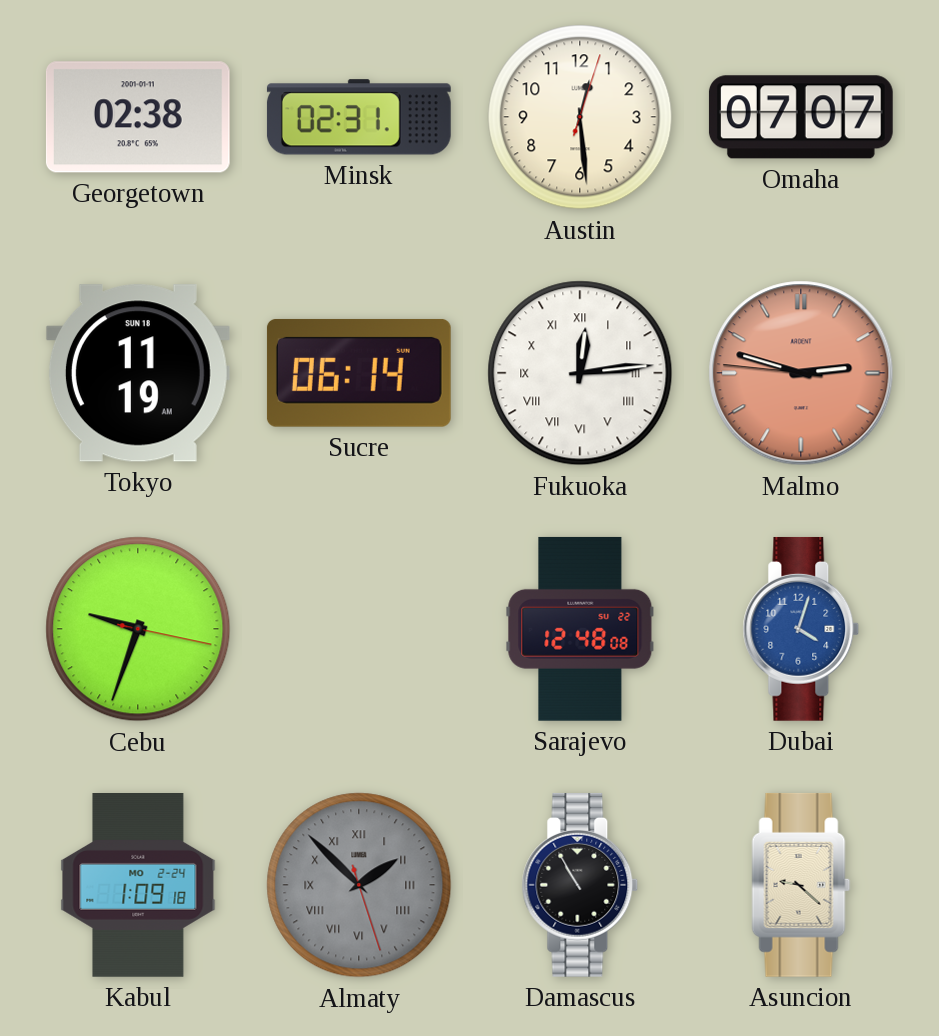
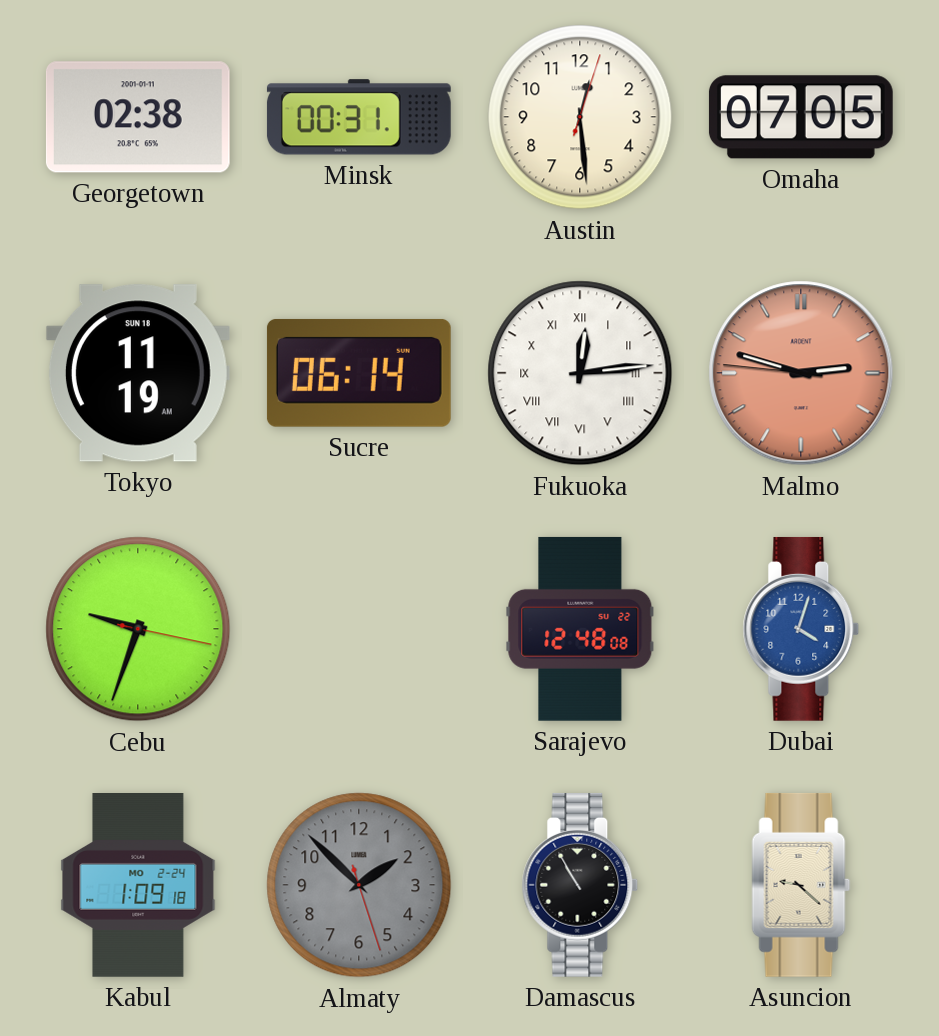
Minsk: 02:31 -> 00:31
Omaha: 07:07 -> 07:05
Almaty numerals: Roman -> Arabic
